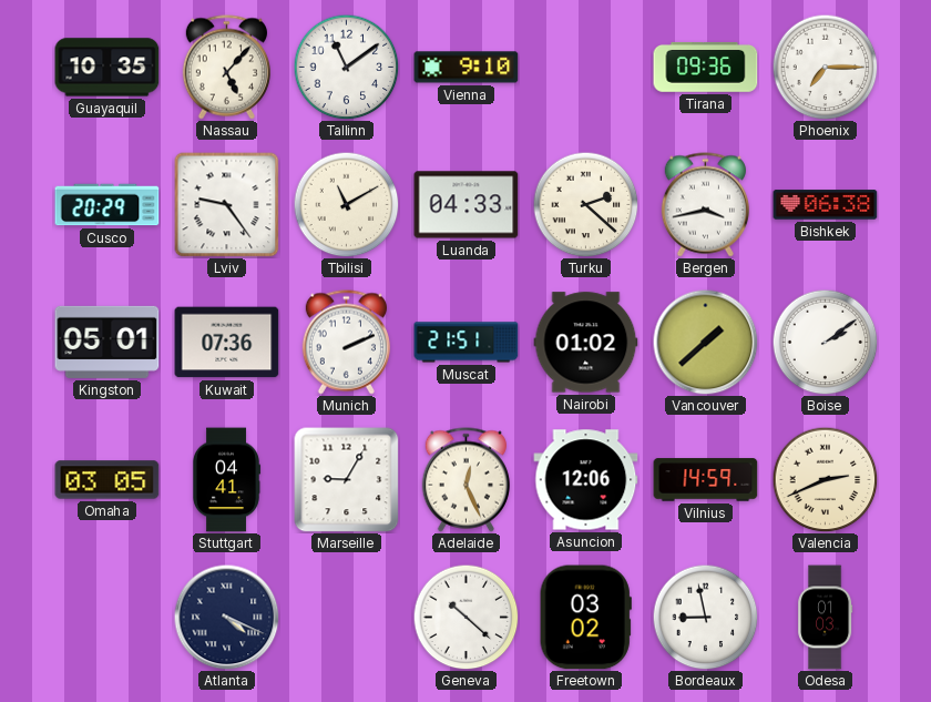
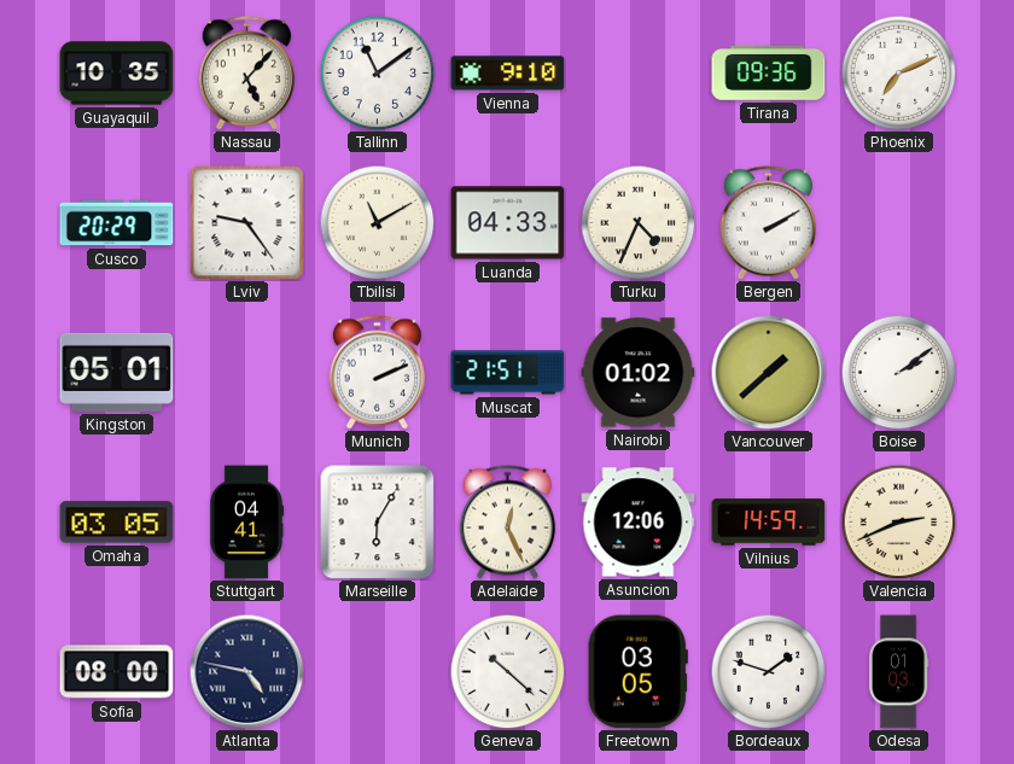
Phoenix: 7:15 -> 7:11
Turku: 2:22 -> 4:34
Bergen: 3:43 -> 2:10
Bishkek: 06:38 -> none
Kuwait: 07:36 -> none
Marseille: 9:05 -> 6:05
Sofia: none -> 08:00
Atlanta: 4:19 -> 4:47
Freetown: 03:02 -> 03:05
Bordeaux: 8:58 -> 1:48
